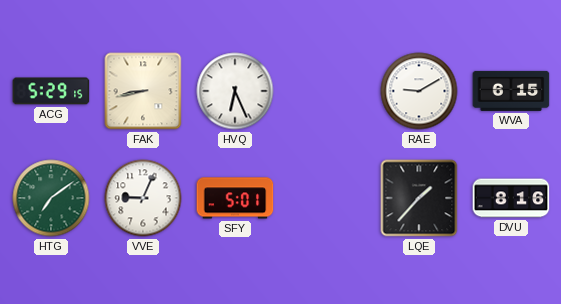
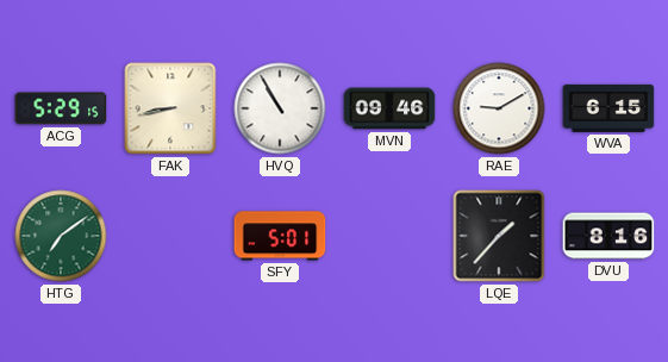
HVQ: 6:26 -> 10:55
MVN: none -> 09:46
VVE: 9:04 -> none
